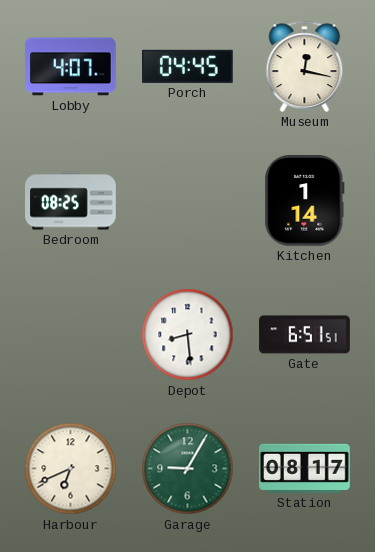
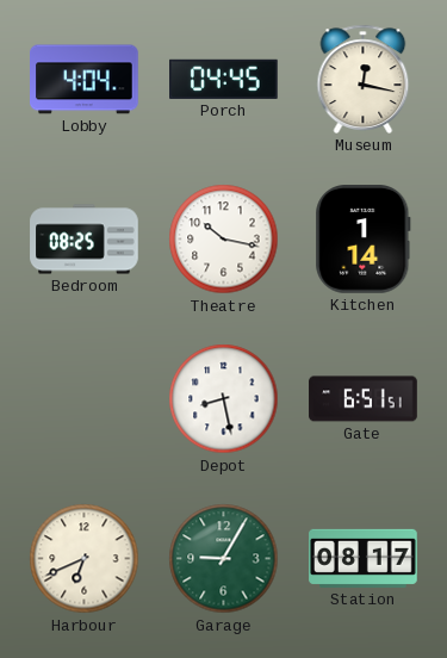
Lobby: 4:07 -> 4:04
Theatre: none -> 10:17
Depot: 8:29 -> 8:28
